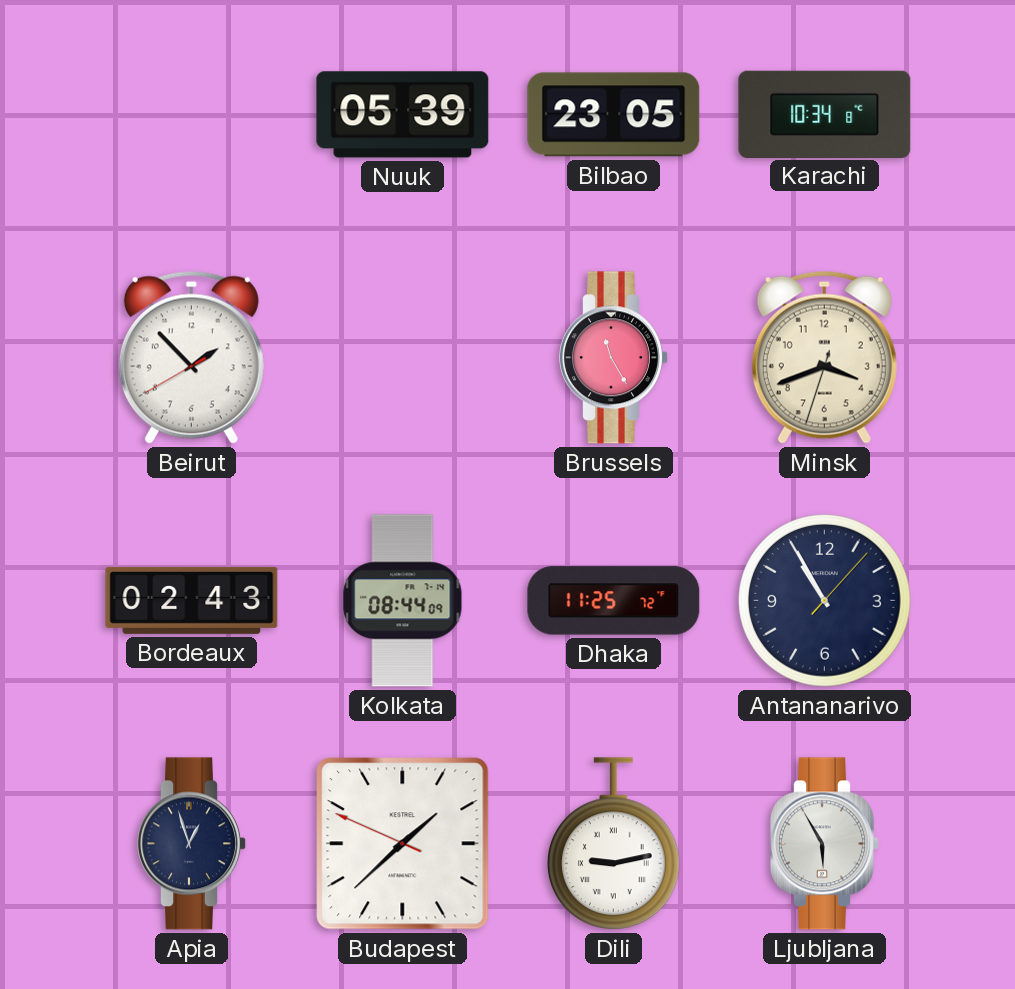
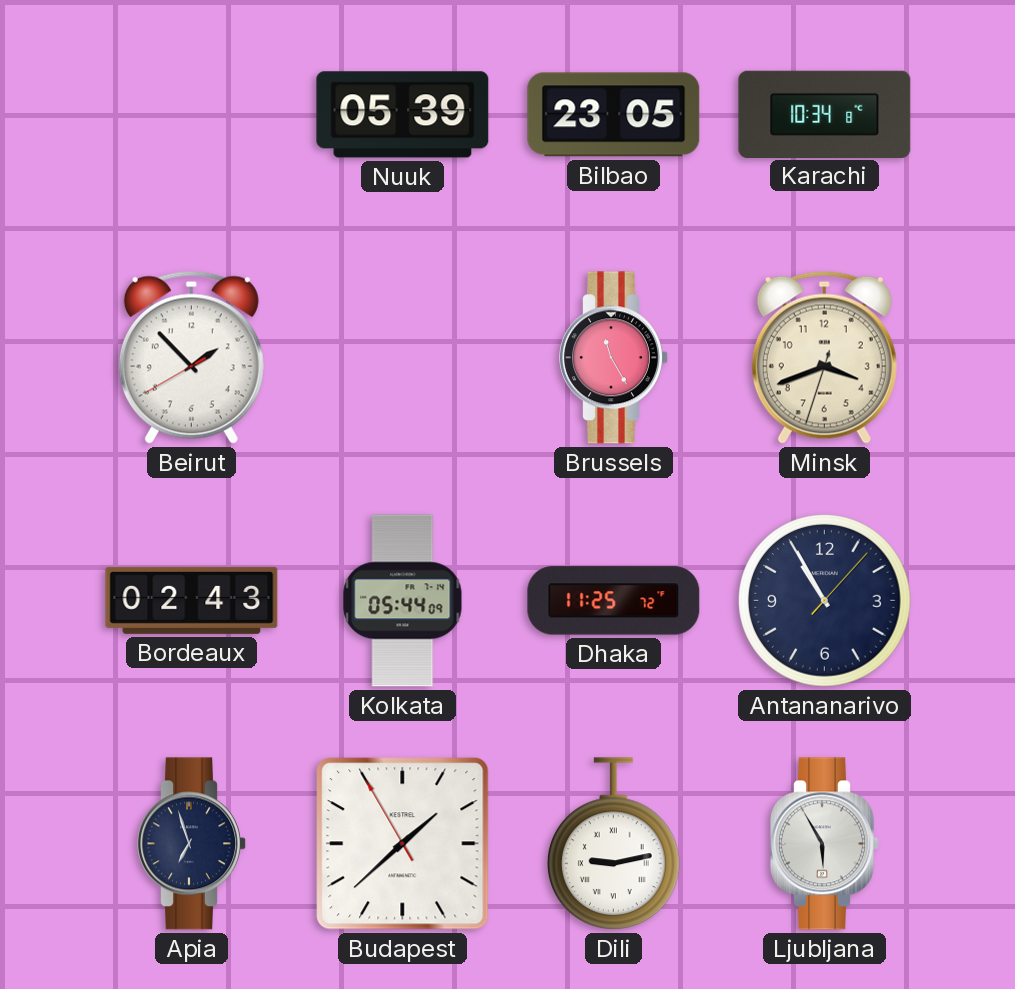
Kolkata: 08:44 -> 05:44
Apia: 12:57 -> 6:57
Budapest: 1:37:49 -> 1:37:55
